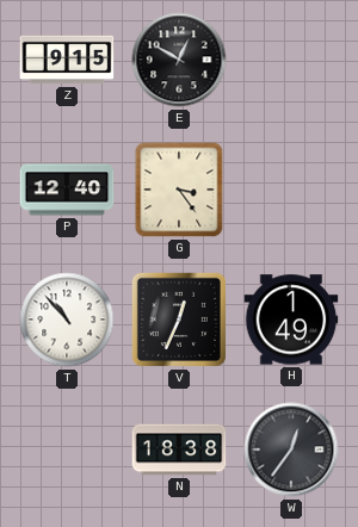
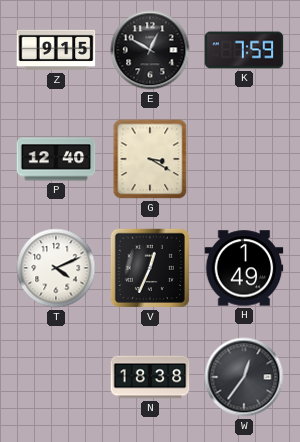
K: none -> 7:59
G: 3:24 -> 3:20
T: 10:53 -> 4:11
